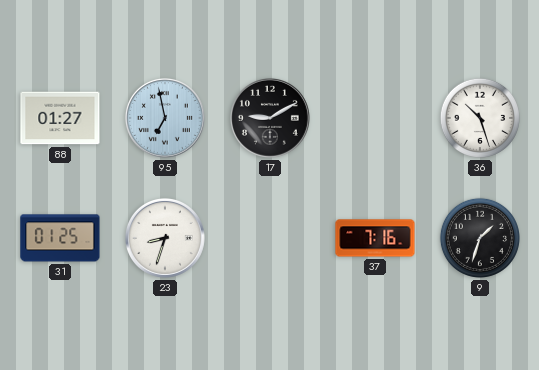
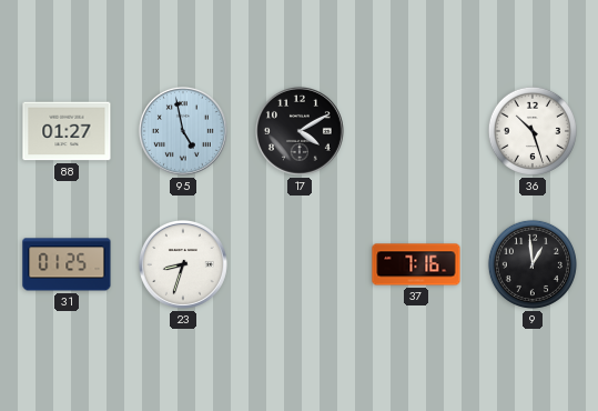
95: 6:58 -> 4:58
17: 9:10 -> 4:10
9: 1:33 -> 12:59
